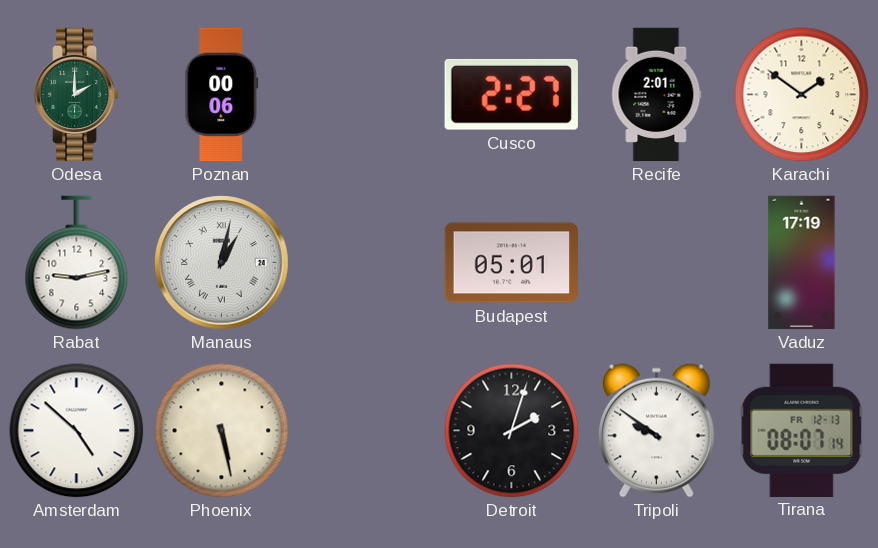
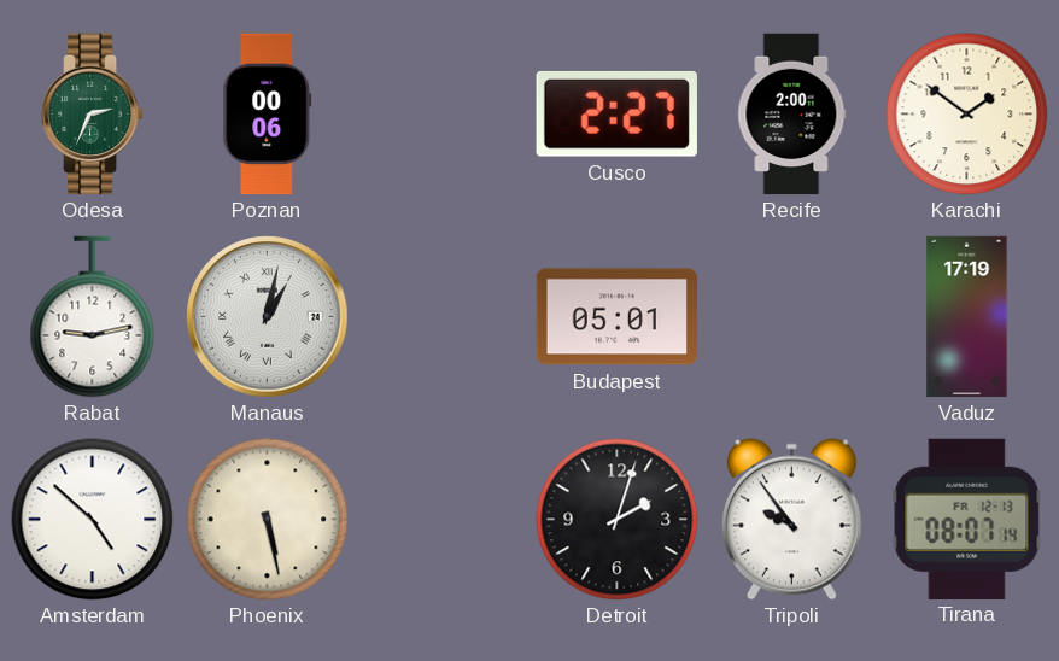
Odesa: 2:00 -> 2:34
Recife: 2:01 -> 2:00
Tripoli: 9:51 -> 9:54
